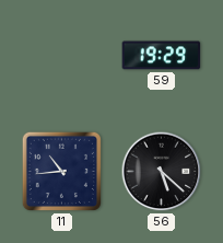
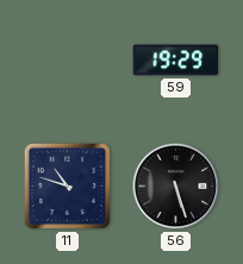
11: 10:44 -> 10:48
56: 5:22 -> 5:27
